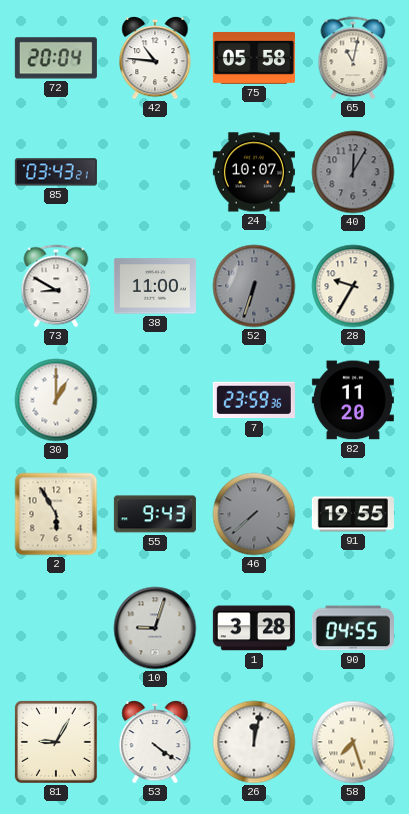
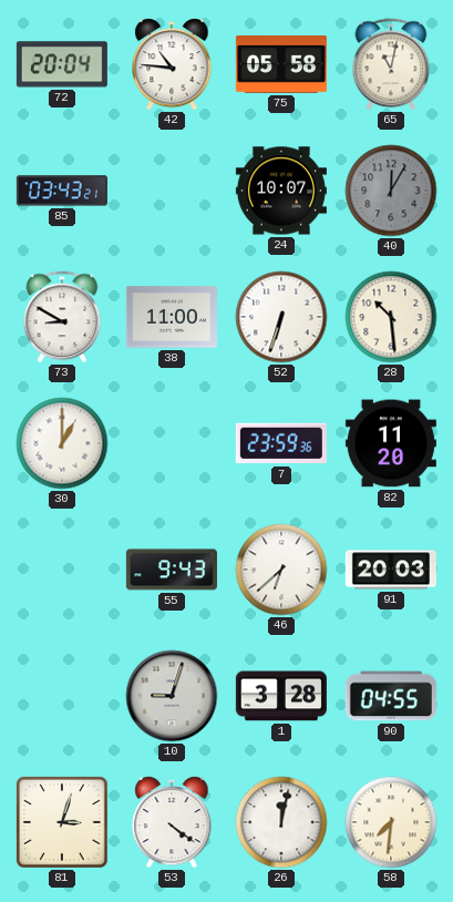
52 dial: grey -> white
28: 9:35 -> 10:29
2: 5:55 -> none
46: 7:38 -> 6:38
46 dial: grey -> white
91: 19:55 -> 20:03
81: 9:05 -> 3:03
58: 7:27 -> 7:31
